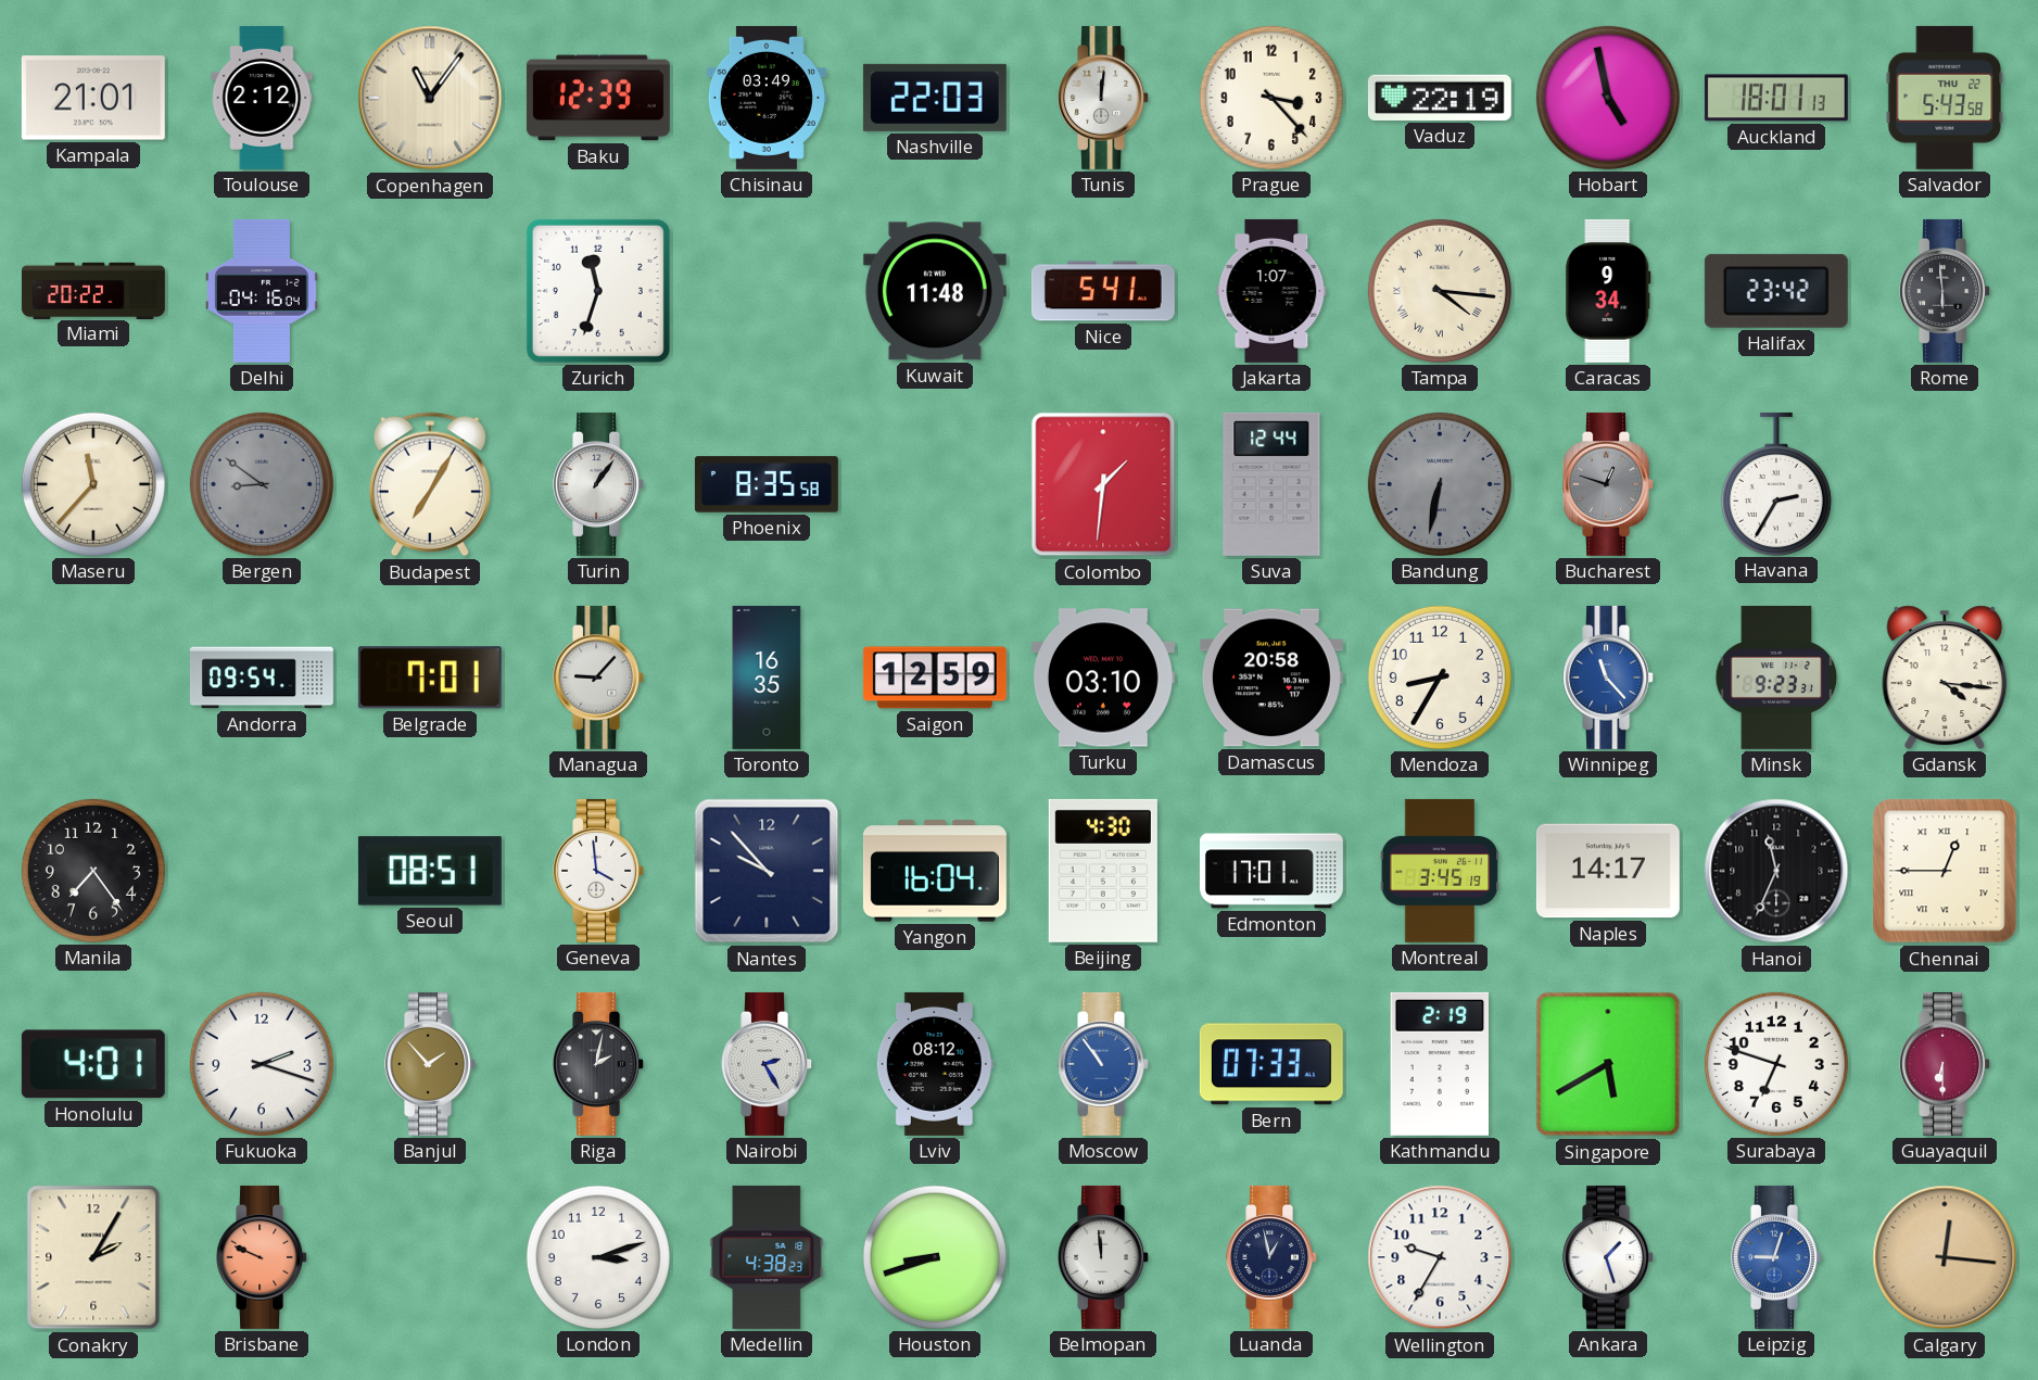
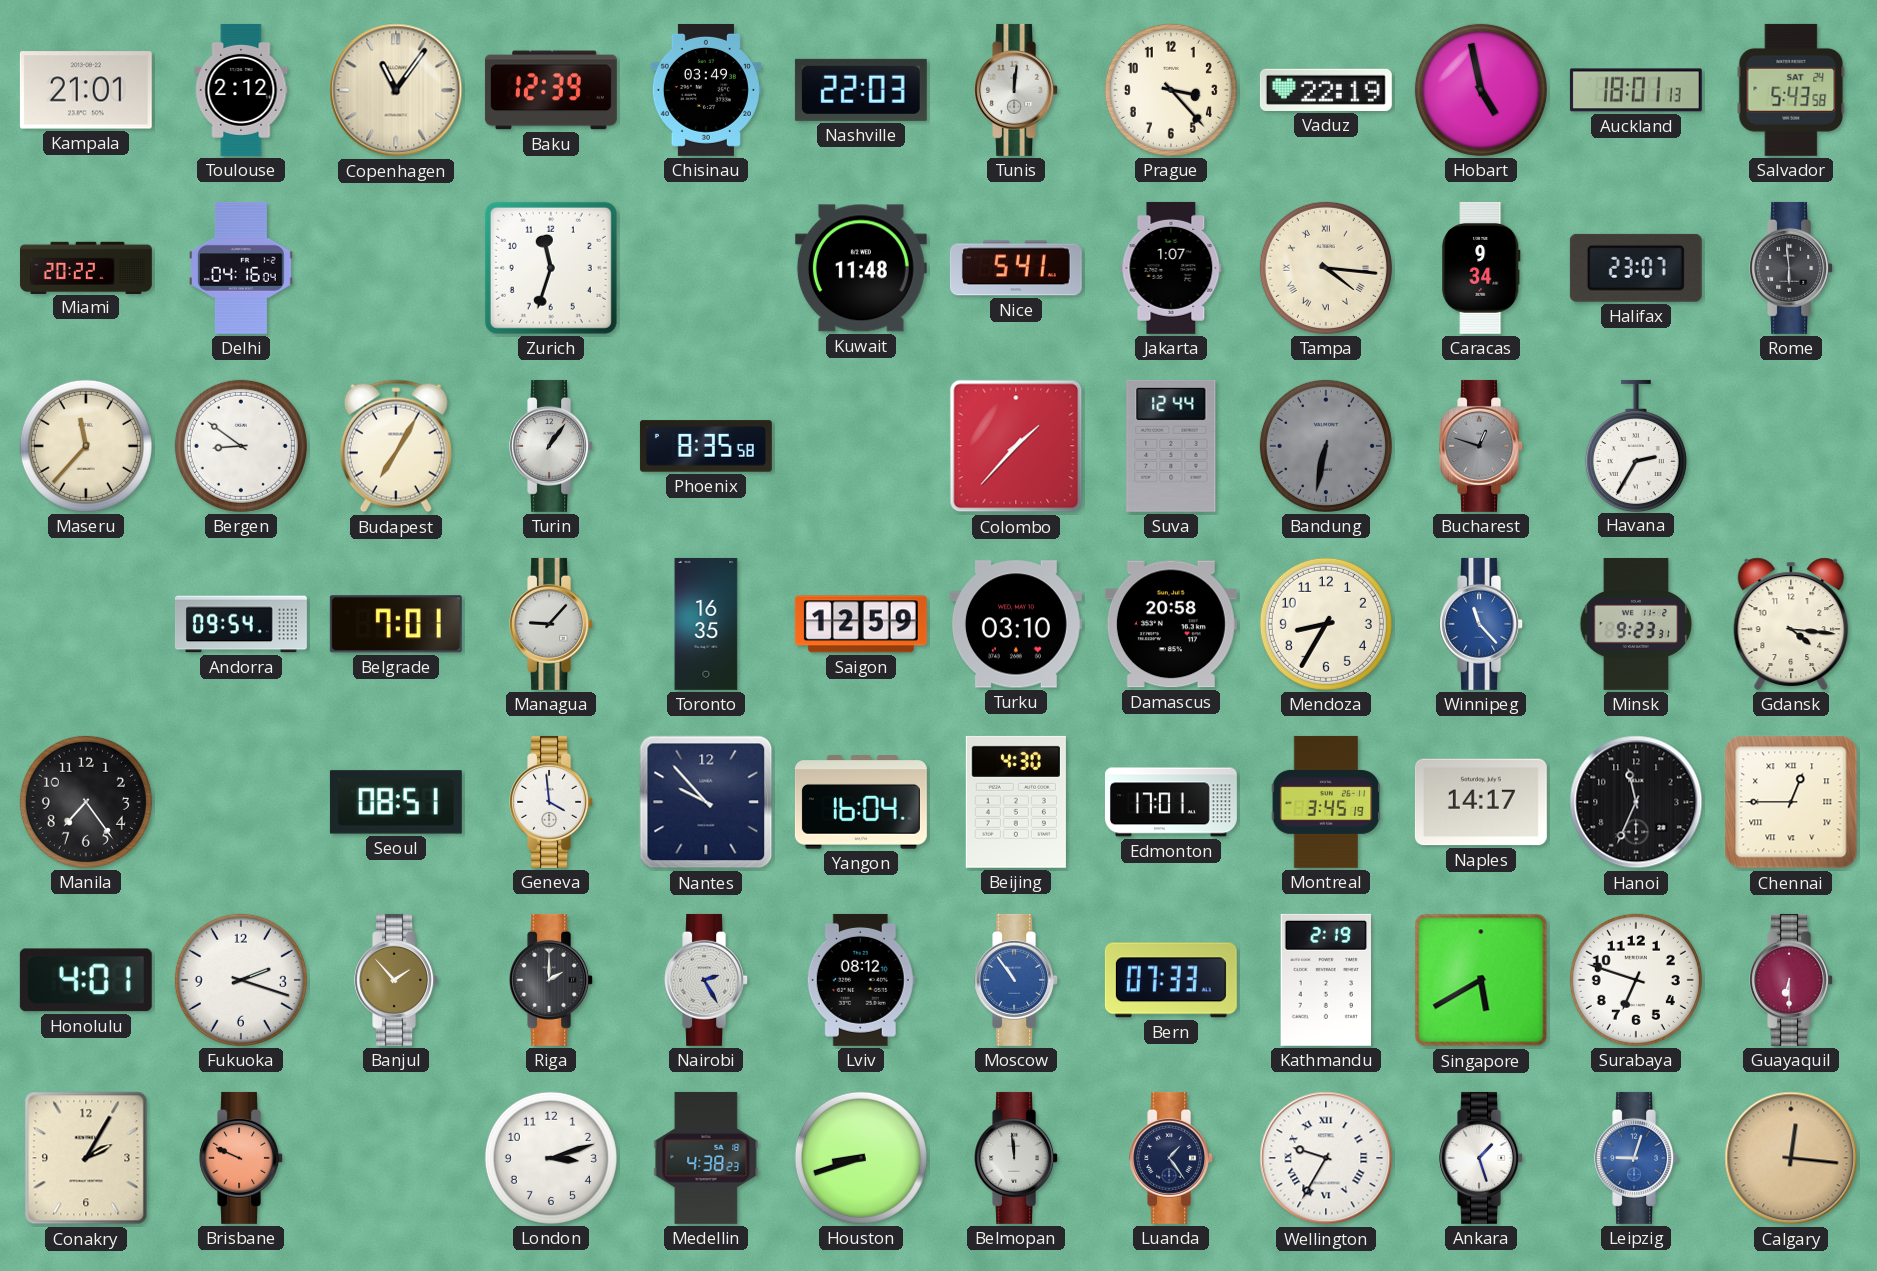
Salvador date: THU 22 -> SAT 24
Halifax: 23:42 -> 23:07
Bergen dial: grey -> white
Colombo: 1:31 -> 1:37
Riga: 2:02 -> 2:00
Luanda: 12:58 -> 1:24
Wellington numerals: Arabic -> Roman
